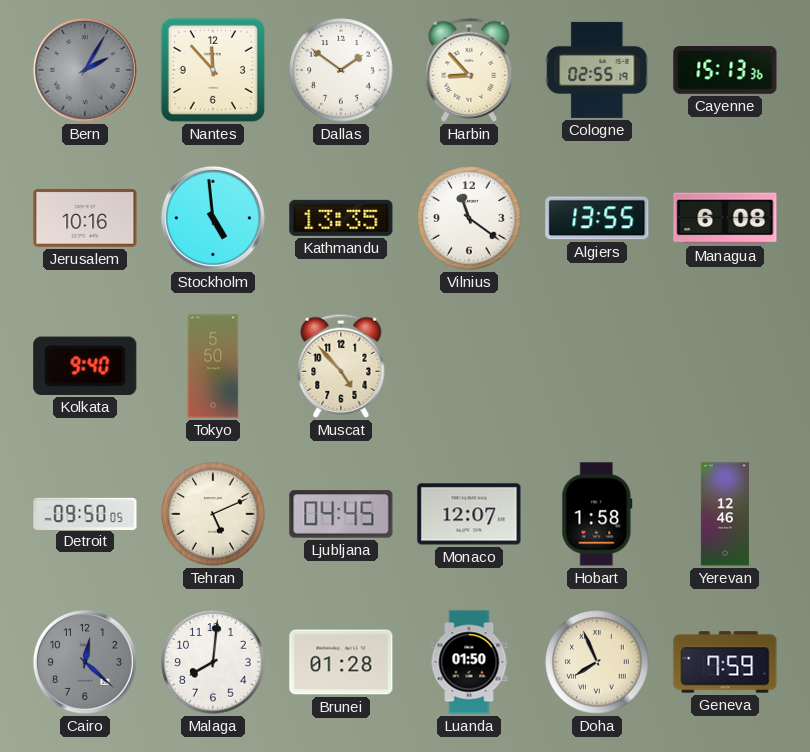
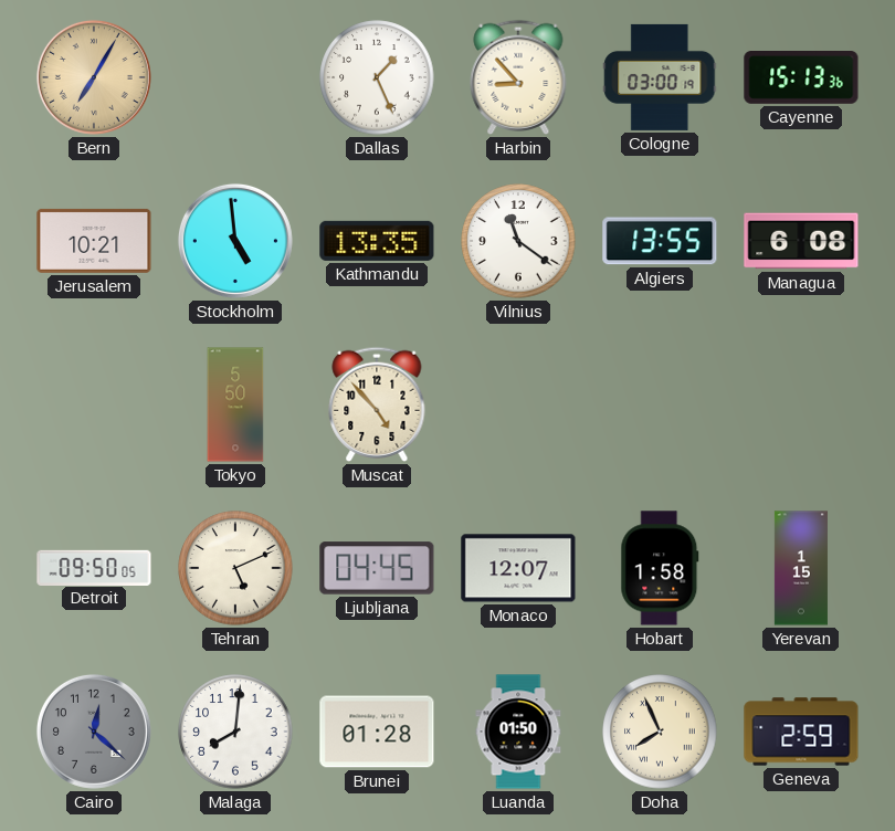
Bern: 2:05 -> 7:05
Bern dial: grey -> champagne
Nantes: 11:53 -> none
Dallas: 1:51 -> 1:26
Cologne: 02:55 -> 03:00
Jerusalem: 10:16 -> 10:21
Kolkata: 9:40 -> none
Yerevan: 12:46 -> 1:15
Geneva: 7:59 -> 2:59
